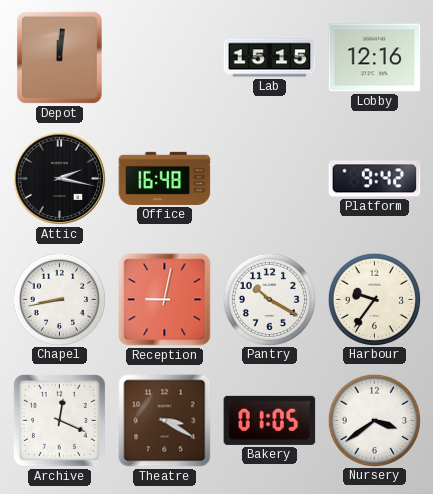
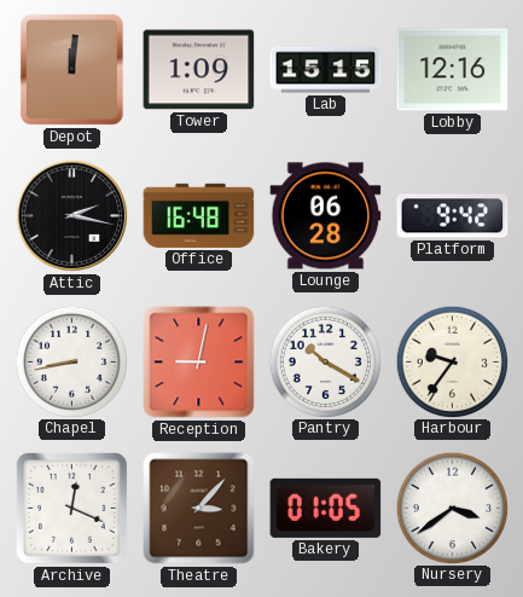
Tower: none -> 1:09
Lounge: none -> 06:28
Theatre: 3:20 -> 3:07
